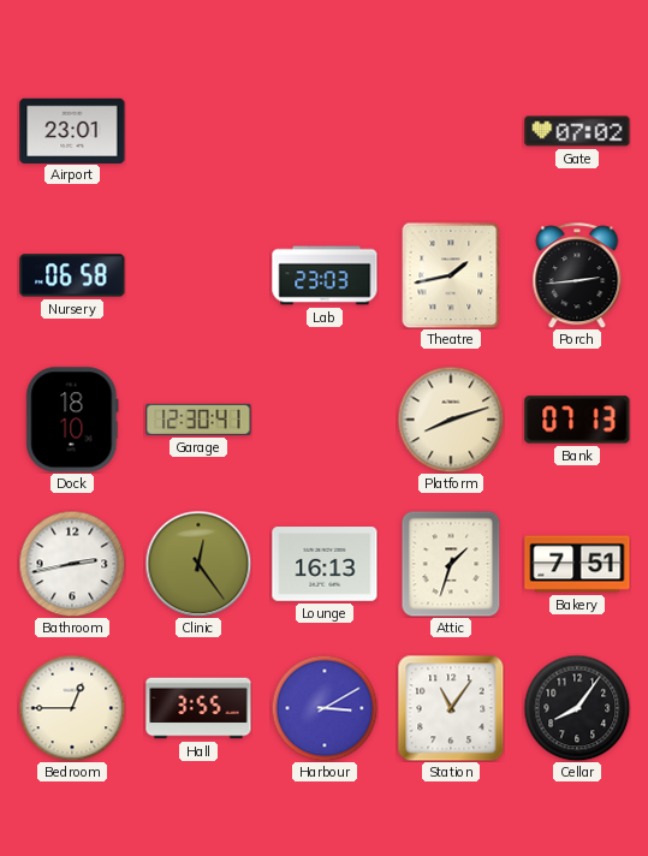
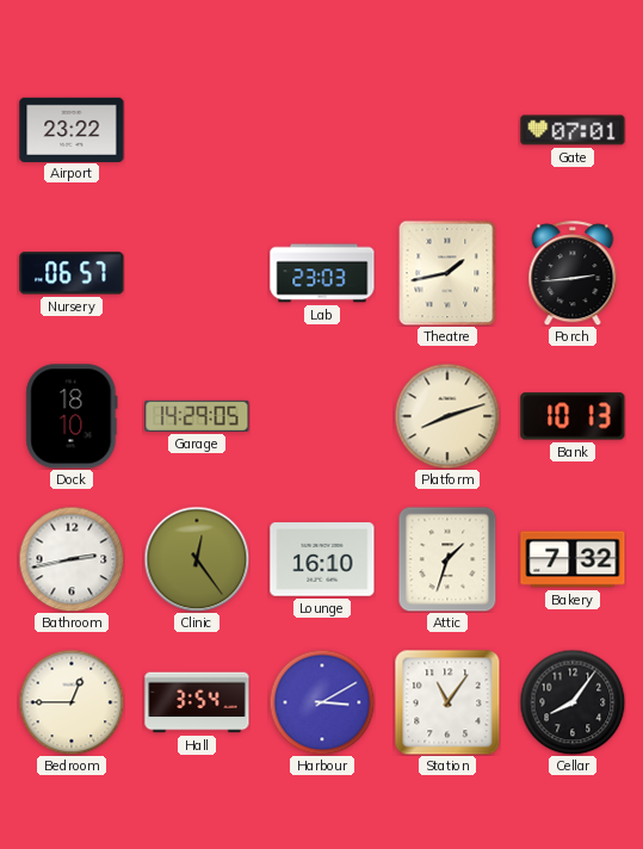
Airport: 23:01 -> 23:22
Gate: 07:02 -> 07:01
Nursery: 06:58 -> 06:57
Garage: 12:30 -> 14:29
Bank: 07:13 -> 10:13
Lounge: 16:13 -> 16:10
Bakery: 7:51 -> 7:32
Hall: 3:55 -> 3:54
